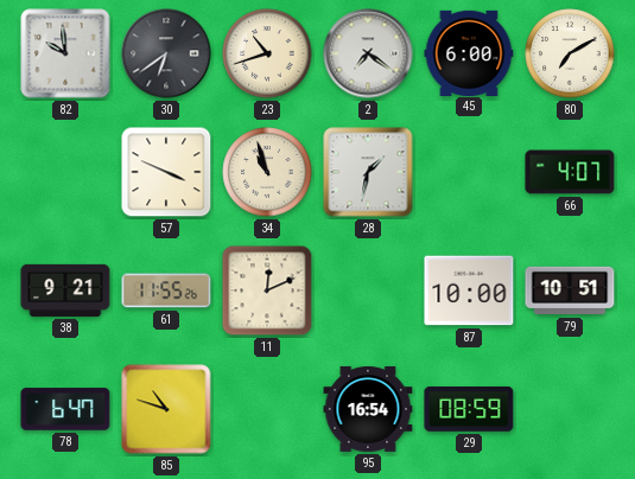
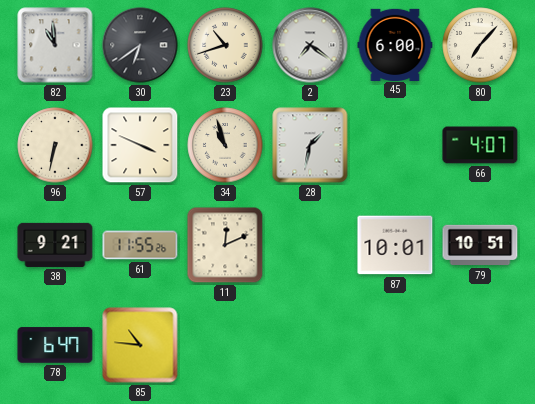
82: 9:59 -> 10:59
80: 7:10 -> 7:07
96: none -> 6:32
87: 10:00 -> 10:01
85: 10:48 -> 10:46
95: 16:54 -> none
29: 08:59 -> none
